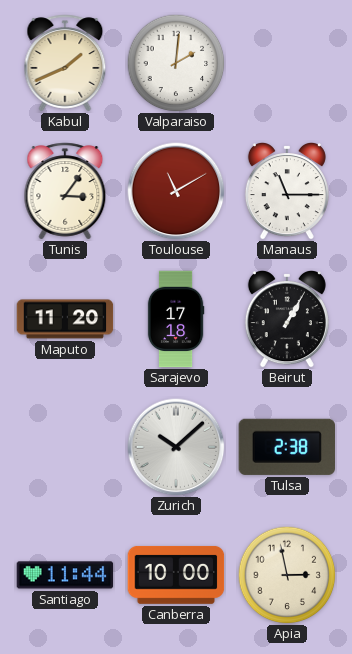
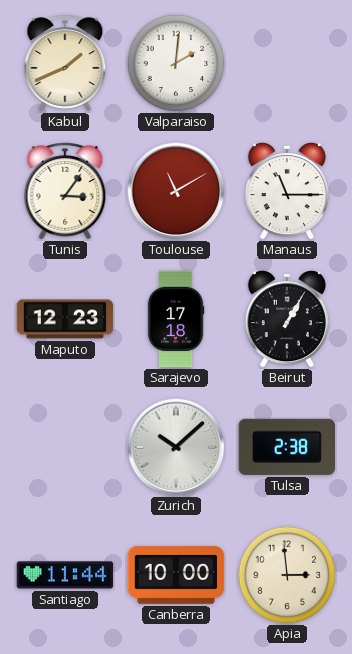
Maputo: 11:20 -> 12:23
Apia: 2:58 -> 2:59
